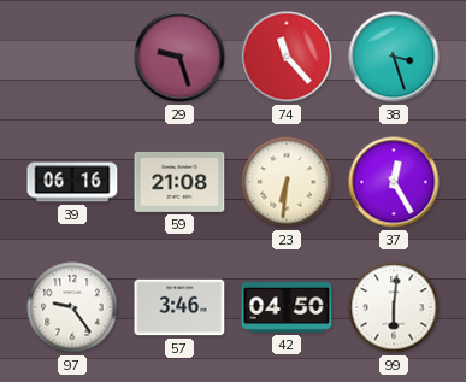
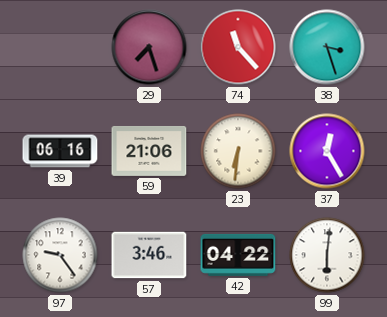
29: 9:27 -> 7:27
59: 21:08 -> 21:06
42: 04:50 -> 04:22
